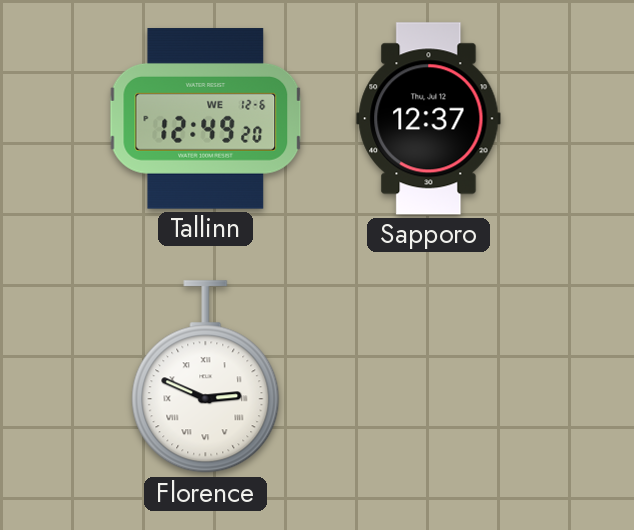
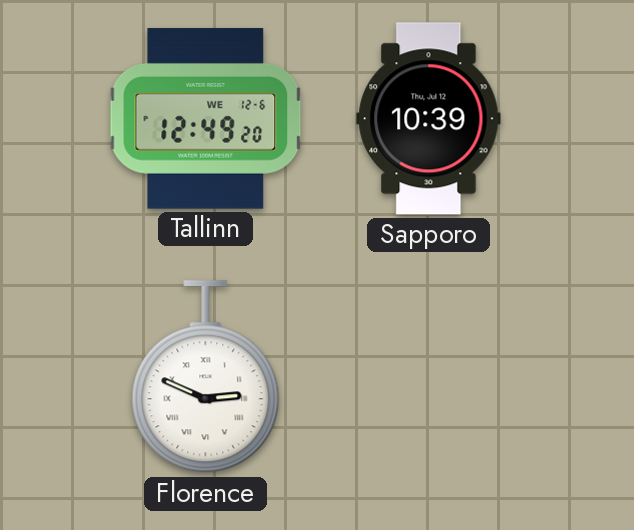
Sapporo: 12:37 -> 10:39
